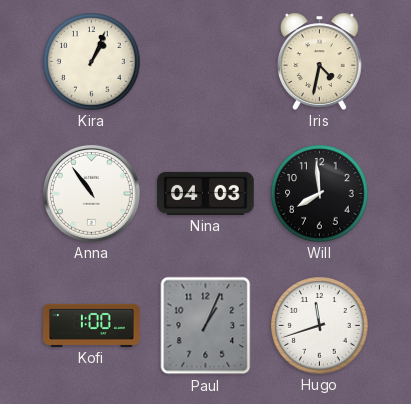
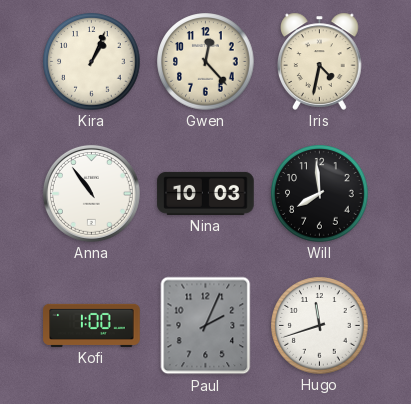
Gwen: none -> 12:23
Nina: 04:03 -> 10:03
Paul: 1:04 -> 2:04
